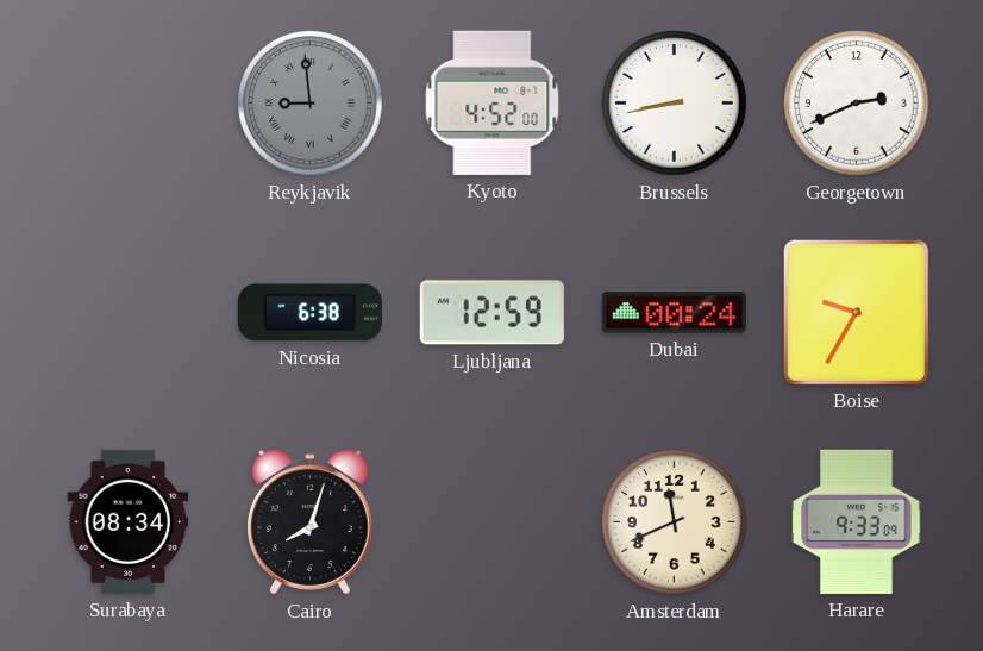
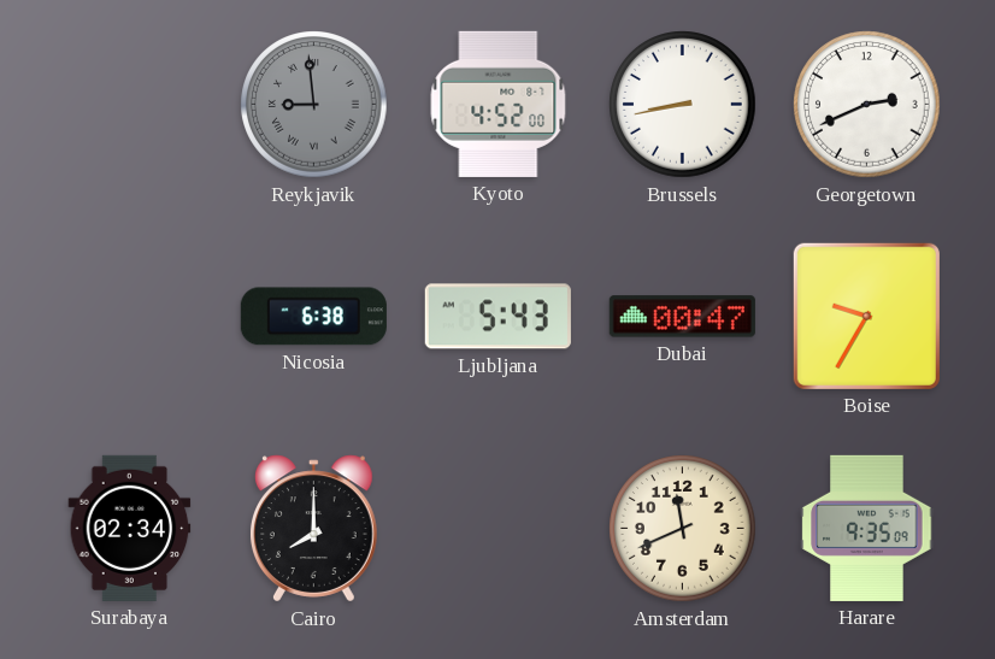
Ljubljana: 12:59 -> 5:43
Dubai: 00:24 -> 00:47
Surabaya: 08:34 -> 02:34
Cairo: 8:03 -> 8:00
Harare: 9:33 -> 9:35
